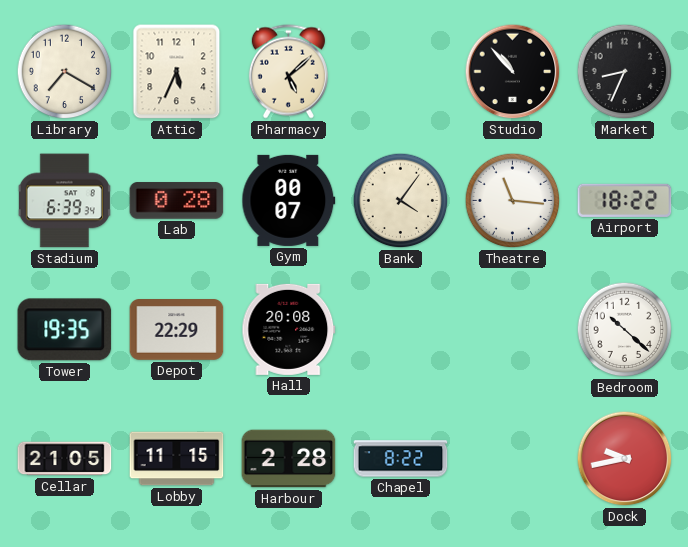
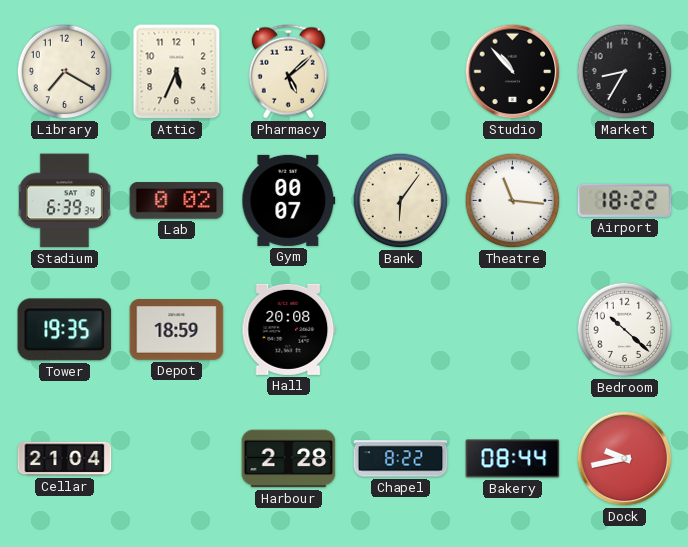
Market: 8:34 -> 8:35
Lab: 0:28 -> 0:02
Bank: 4:06 -> 6:06
Depot: 22:29 -> 18:59
Cellar: 21:05 -> 21:04
Lobby: 11:15 -> none
Bakery: none -> 08:44
